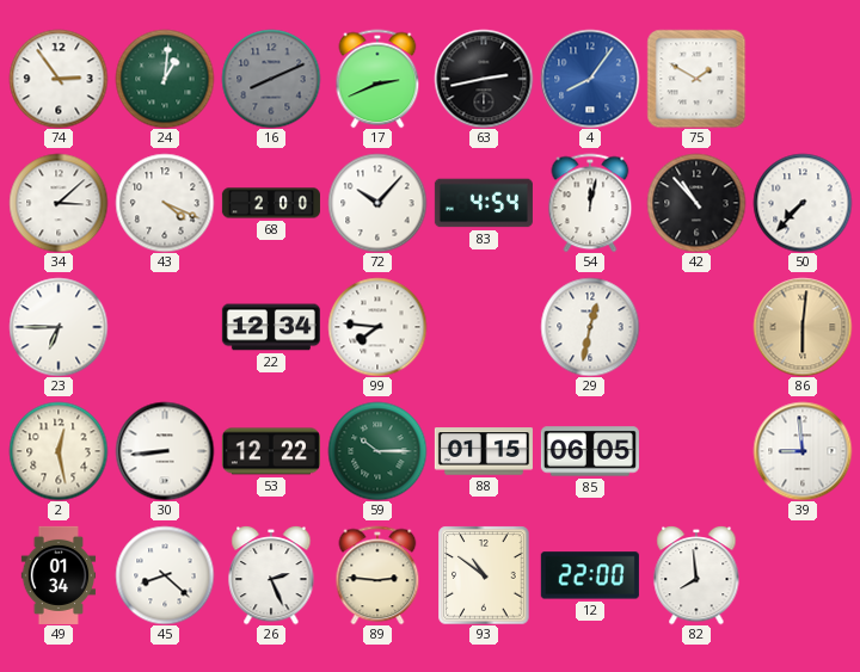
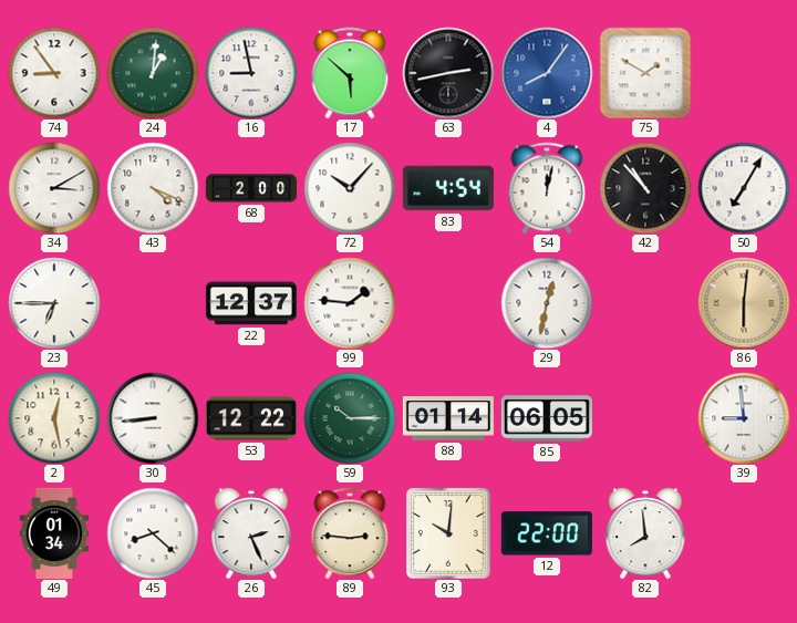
74: 2:54 -> 8:54
16: 8:11 -> 8:58
16 dial: grey -> white
17: 2:41 -> 5:52
34: 3:08 -> 3:10
50: 7:37 -> 7:05
22: 12:34 -> 12:37
99: 7:46 -> 1:46
88: 01:15 -> 01:14
93: 10:51 -> 10:01
